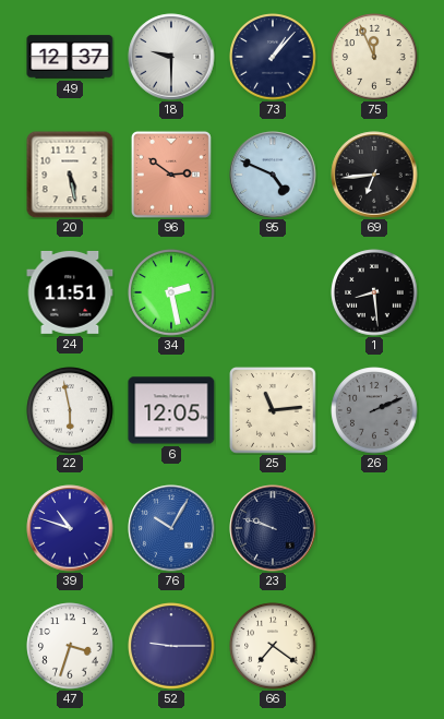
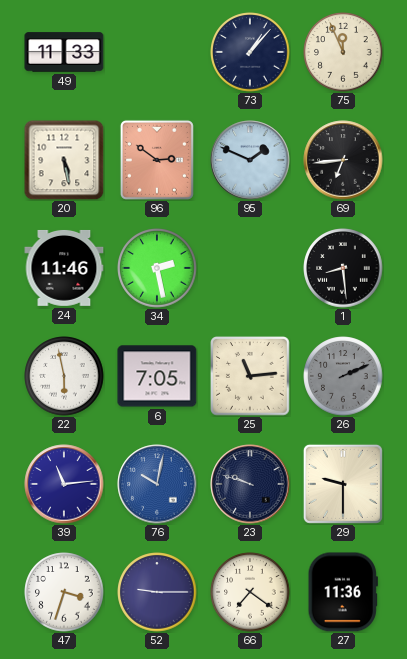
49: 12:37 -> 11:33
18: 9:30 -> none
95: 4:49 -> 1:49
24: 11:51 -> 11:46
6: 12:05 -> 7:05
39: 10:48 -> 11:14
76: 10:05 -> 10:02
29: none -> 9:30
27: none -> 11:36
